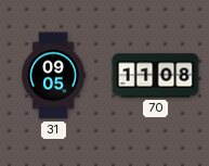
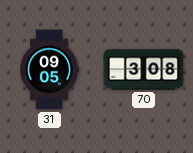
70: 11:08 -> 3:08
